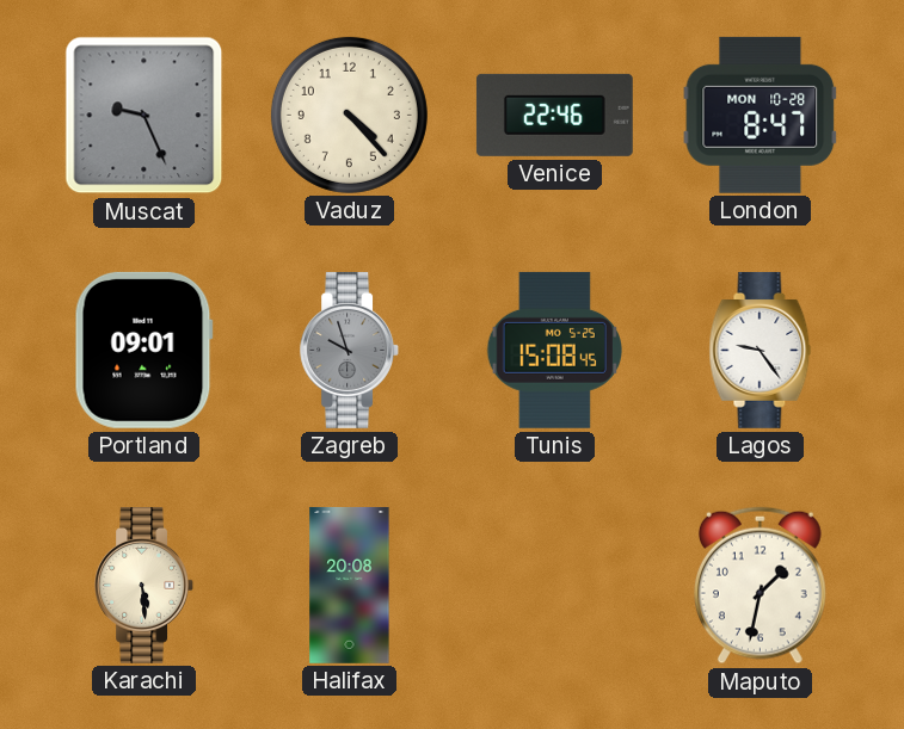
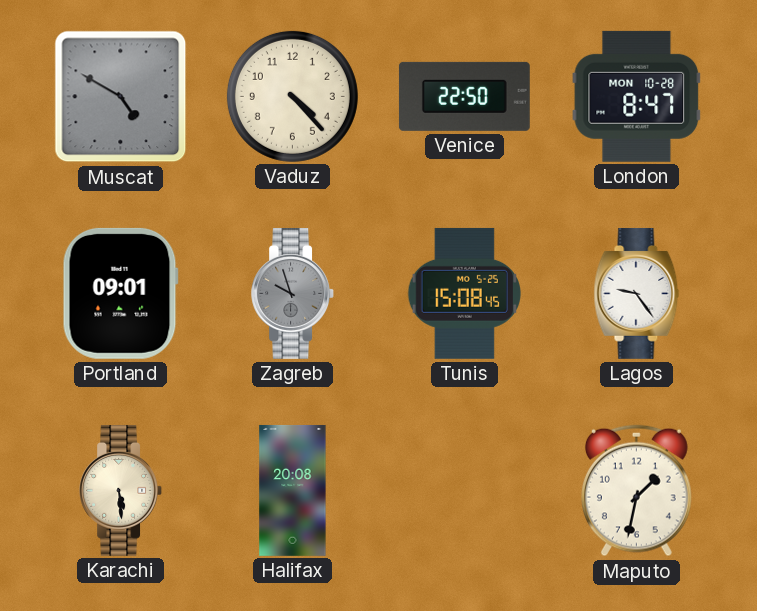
Muscat: 9:26 -> 4:50
Venice: 22:46 -> 22:50
